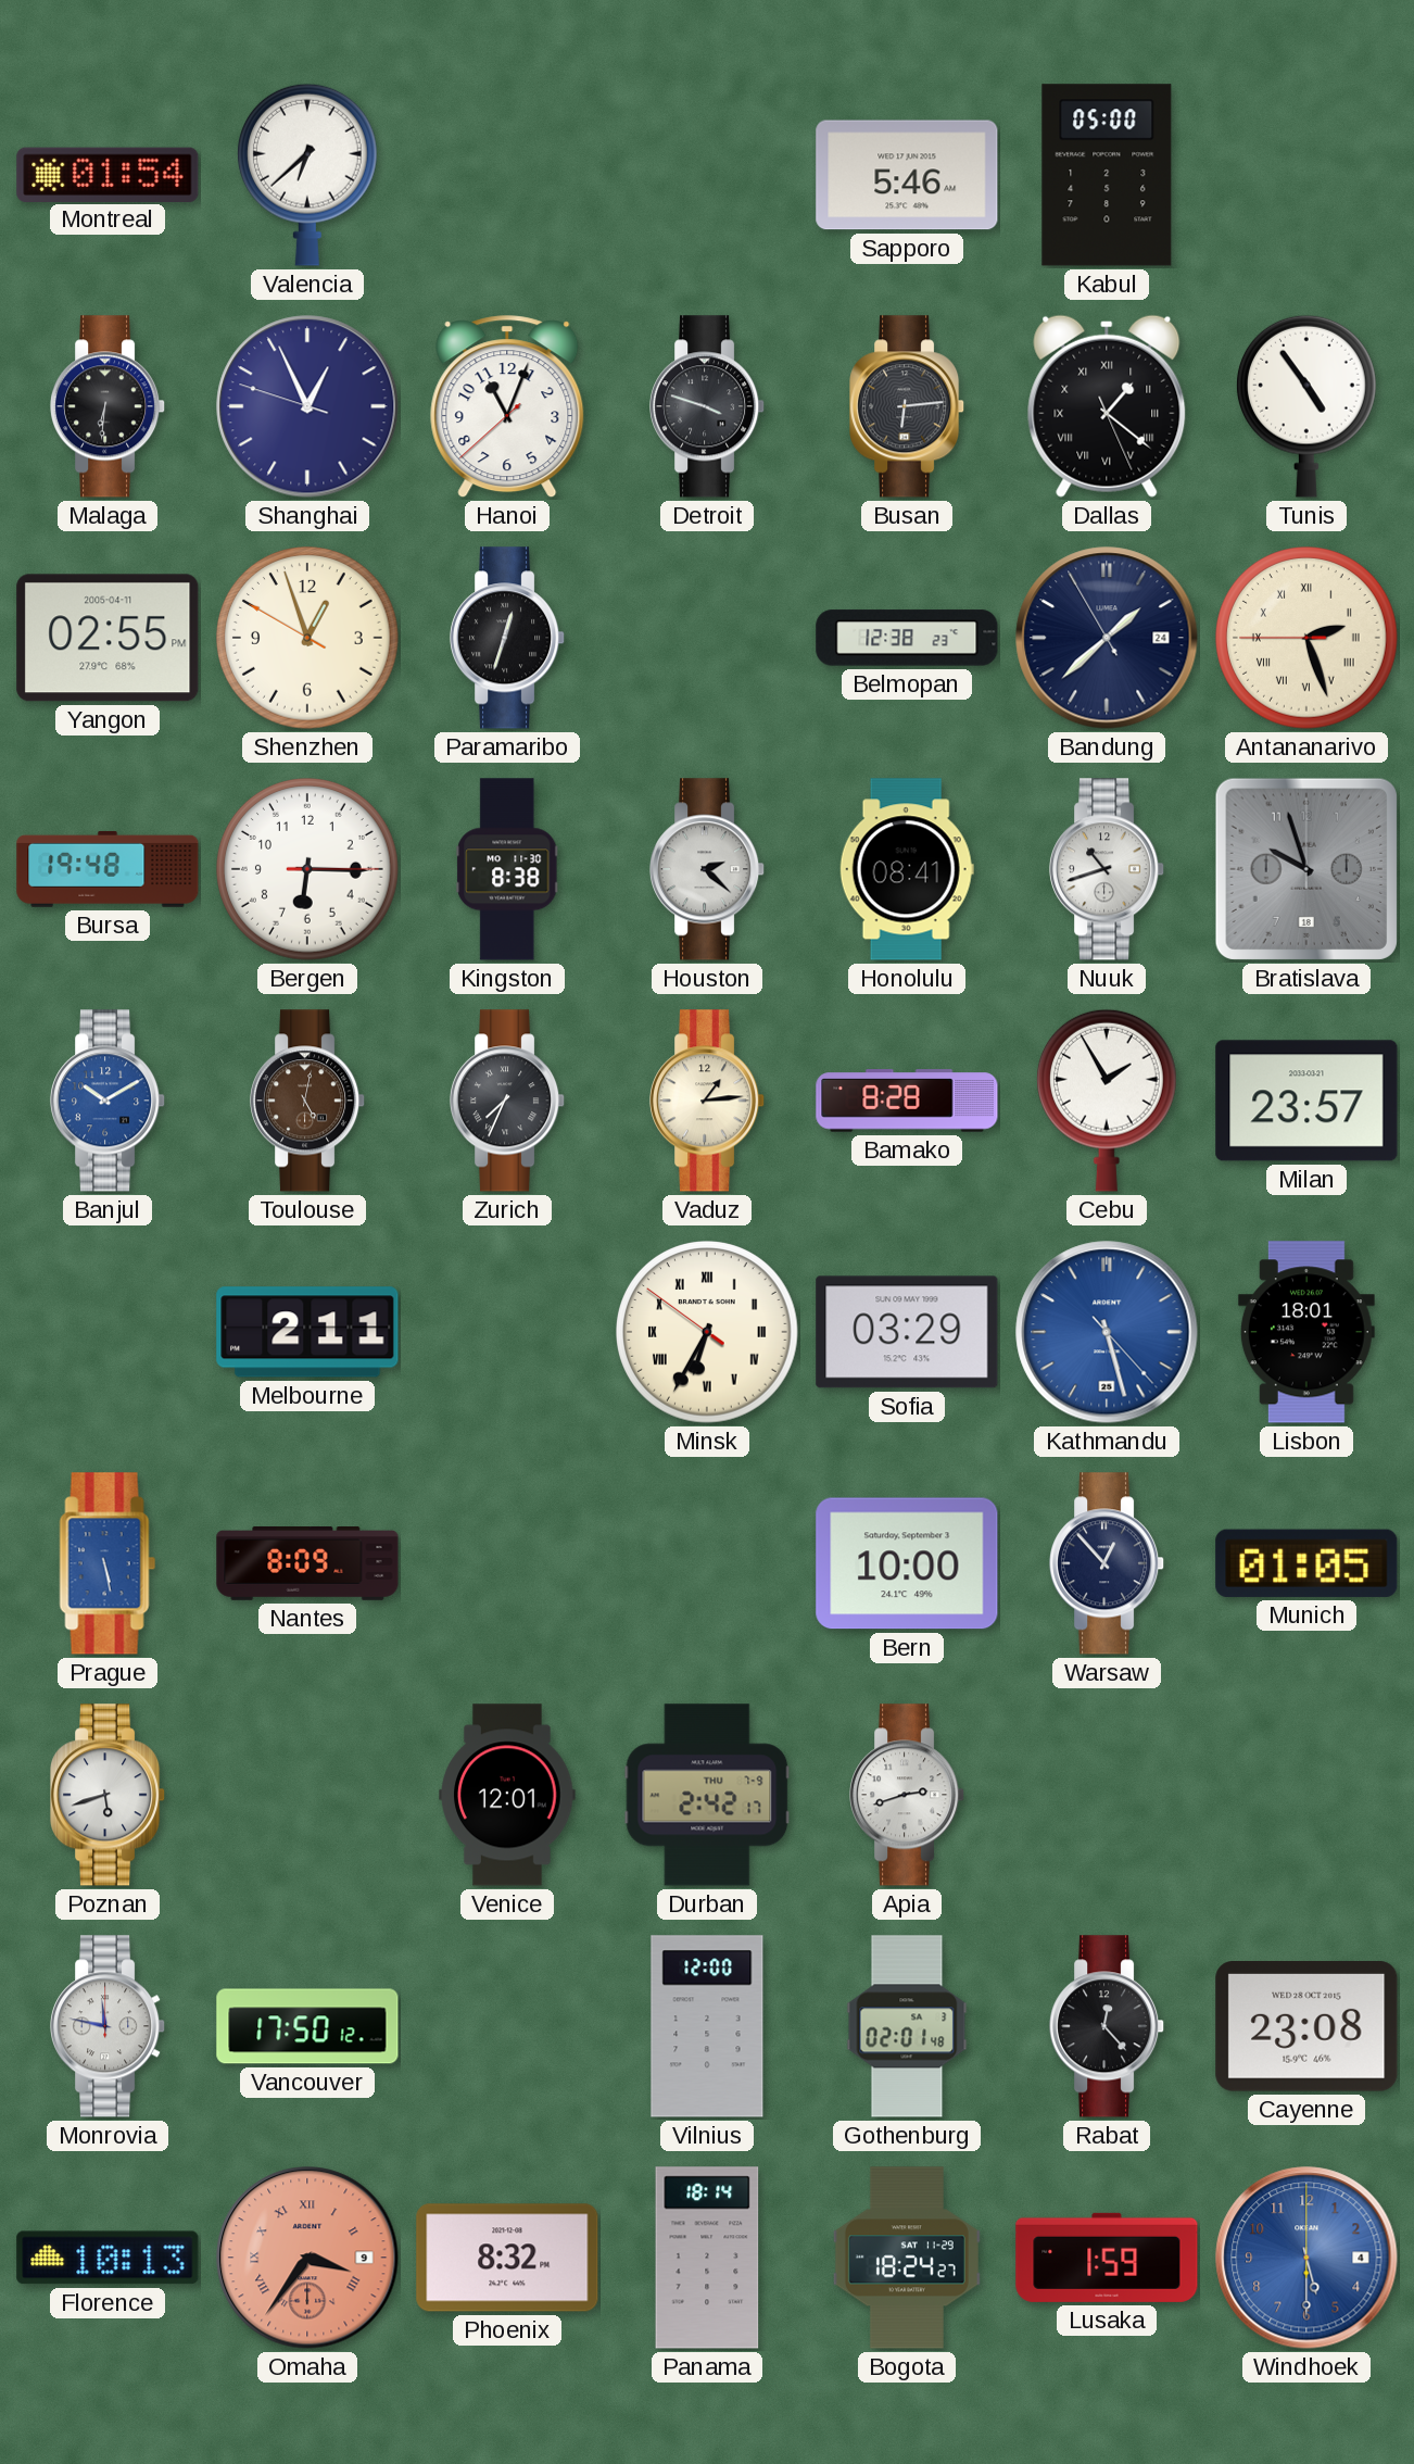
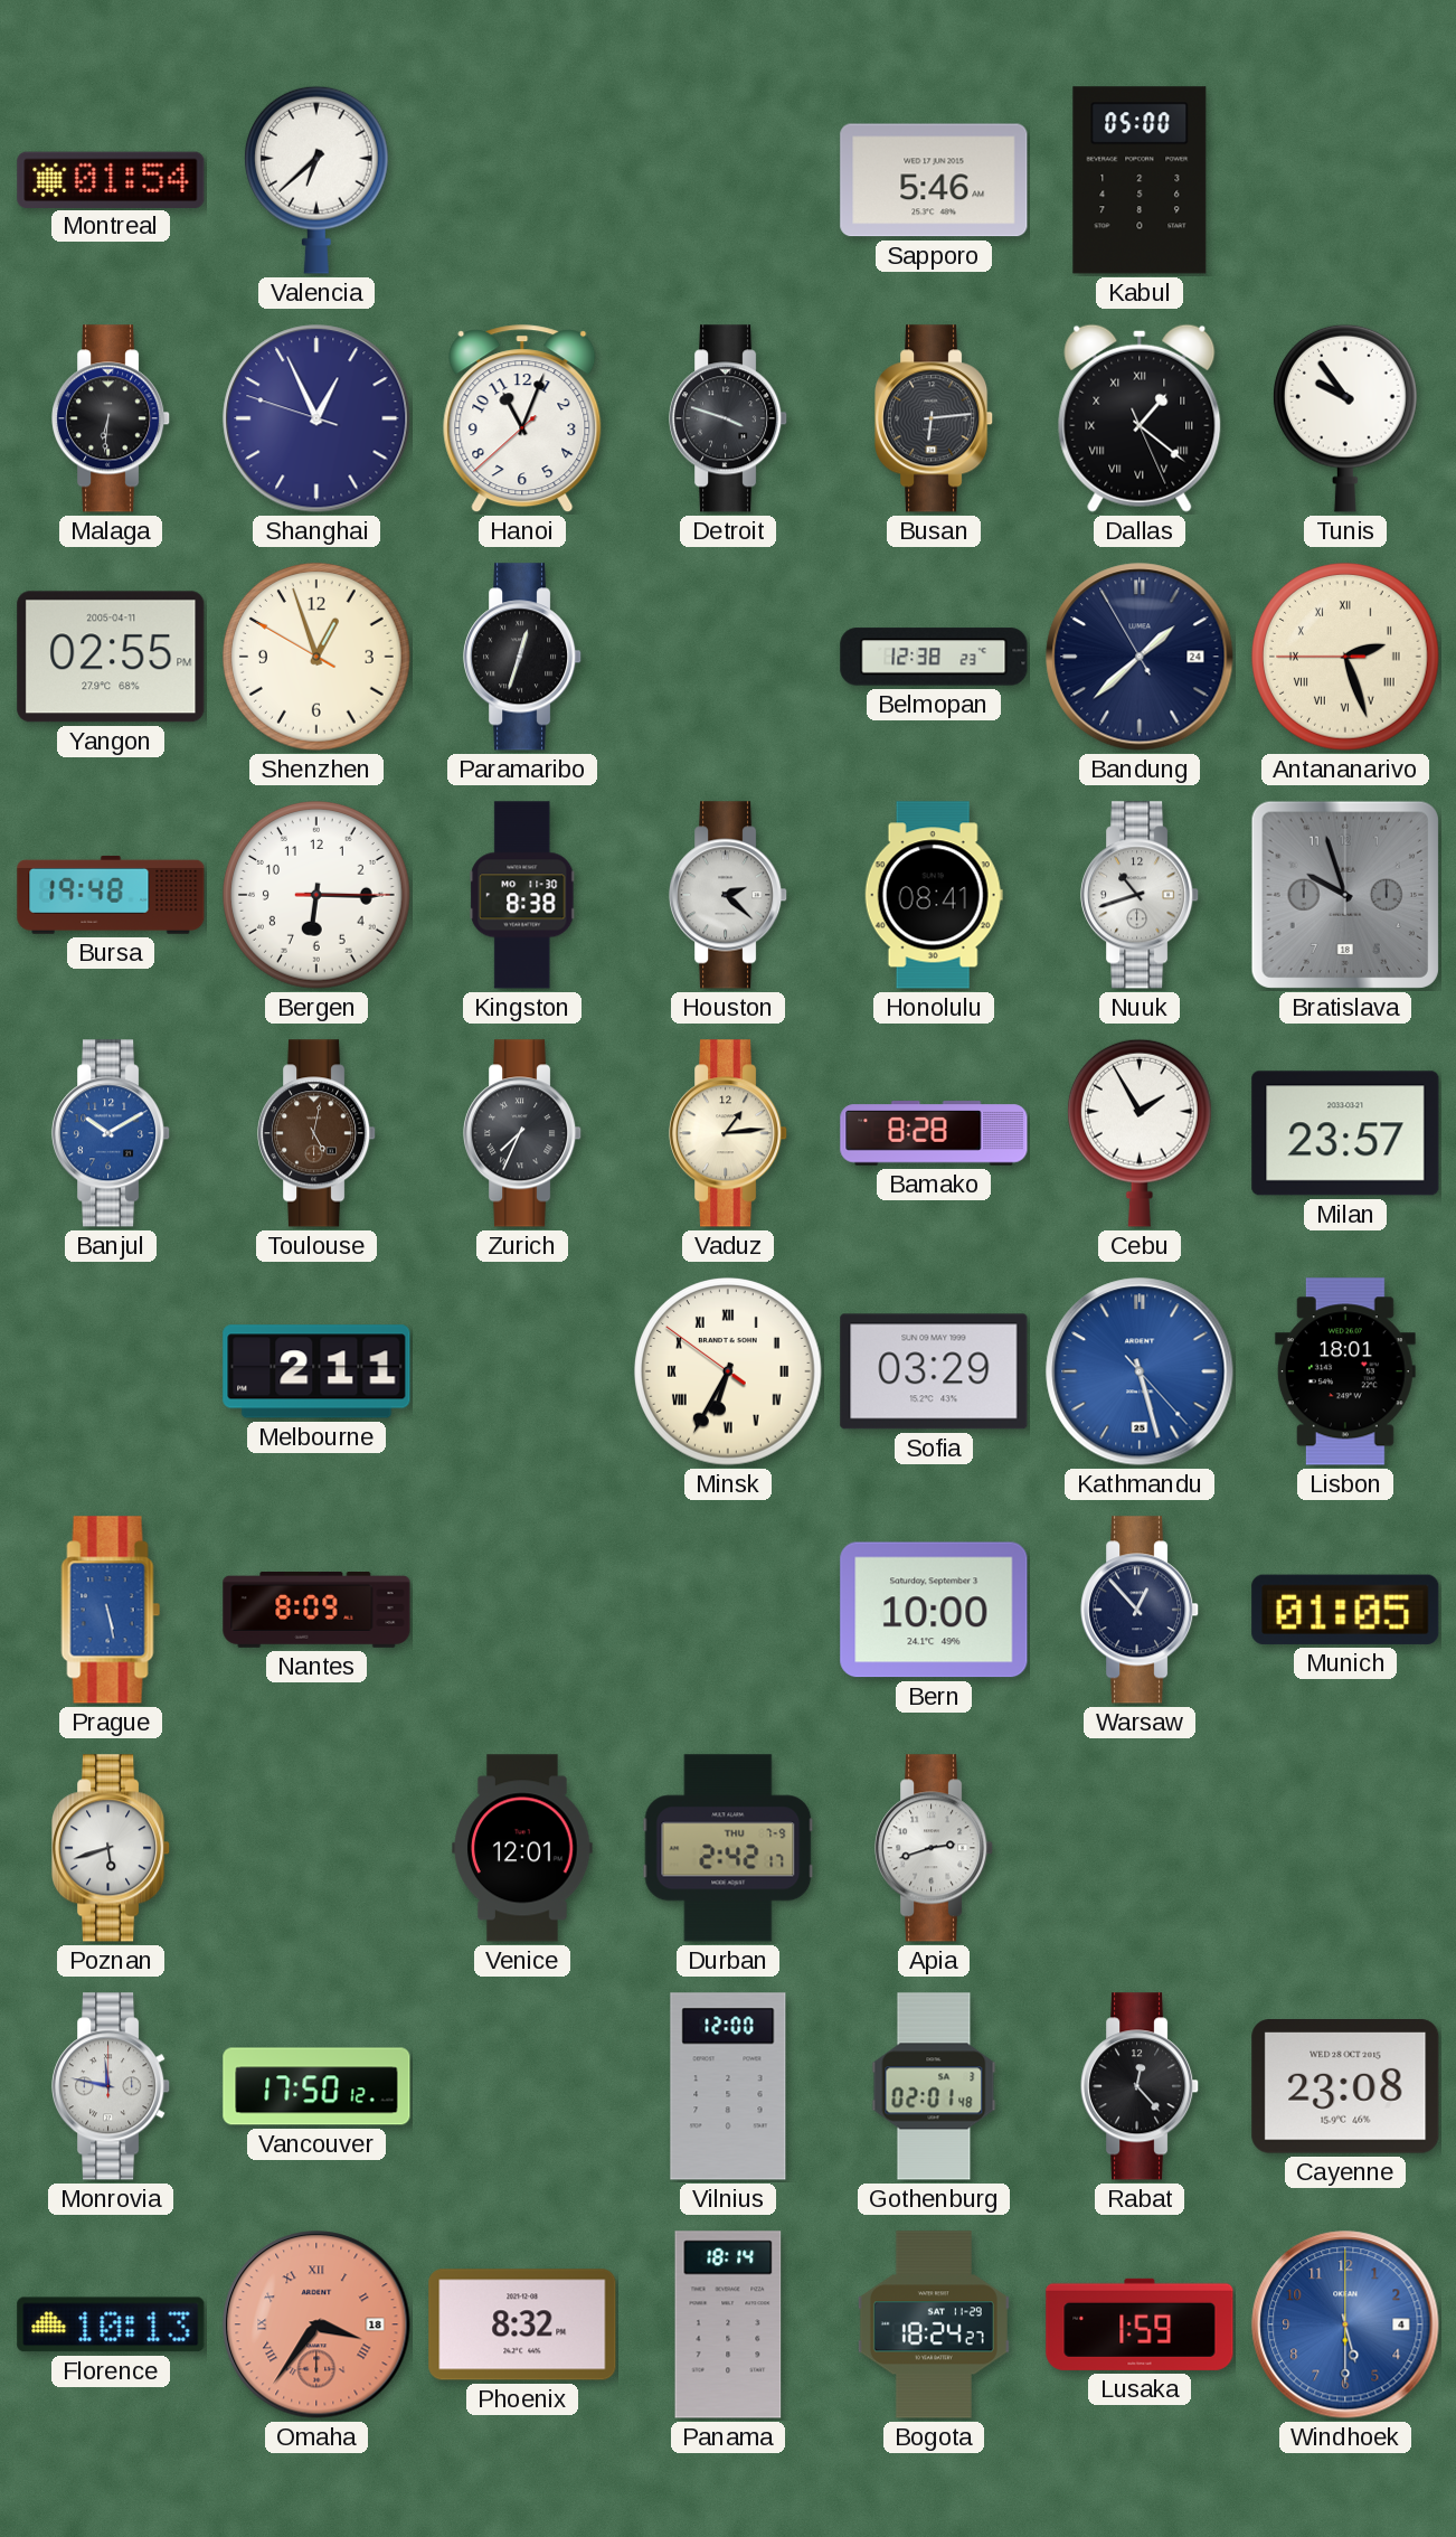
Tunis: 4:54 -> 9:54
Omaha date: 9 -> 18
